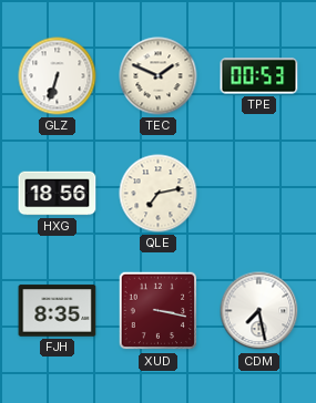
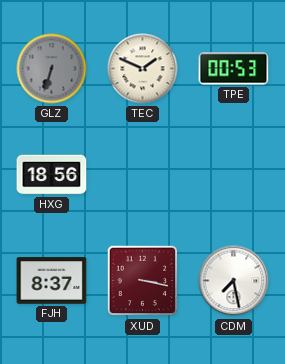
GLZ dial: white -> grey
QLE: 7:13 -> none
FJH: 8:35 -> 8:37
